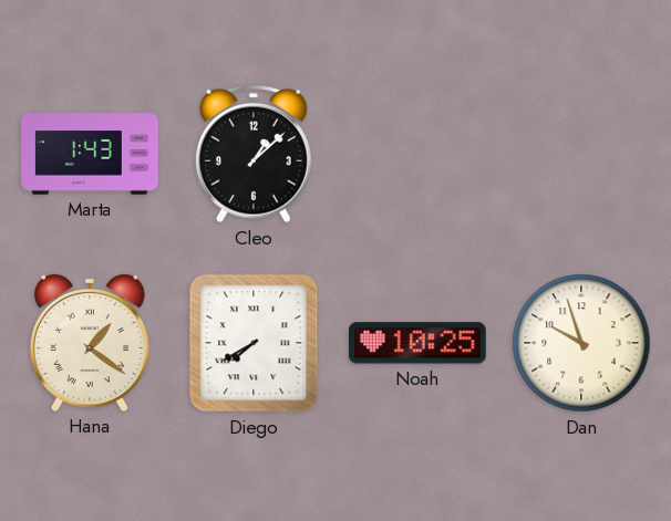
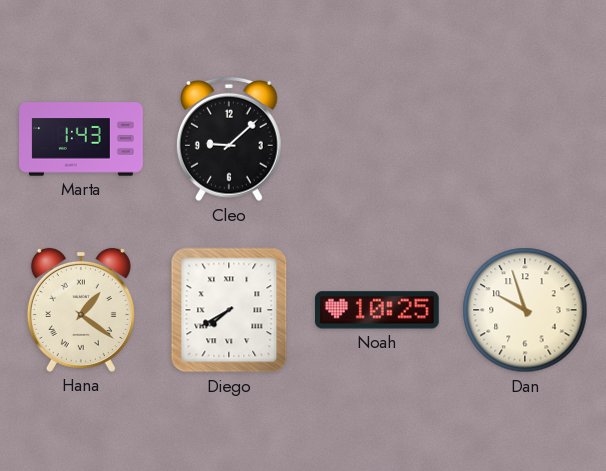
Cleo: 1:08 -> 9:08
